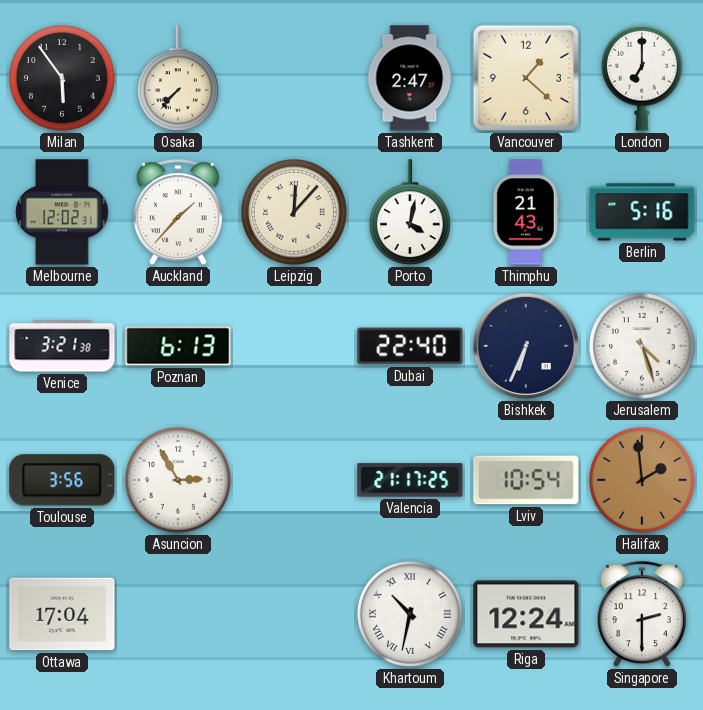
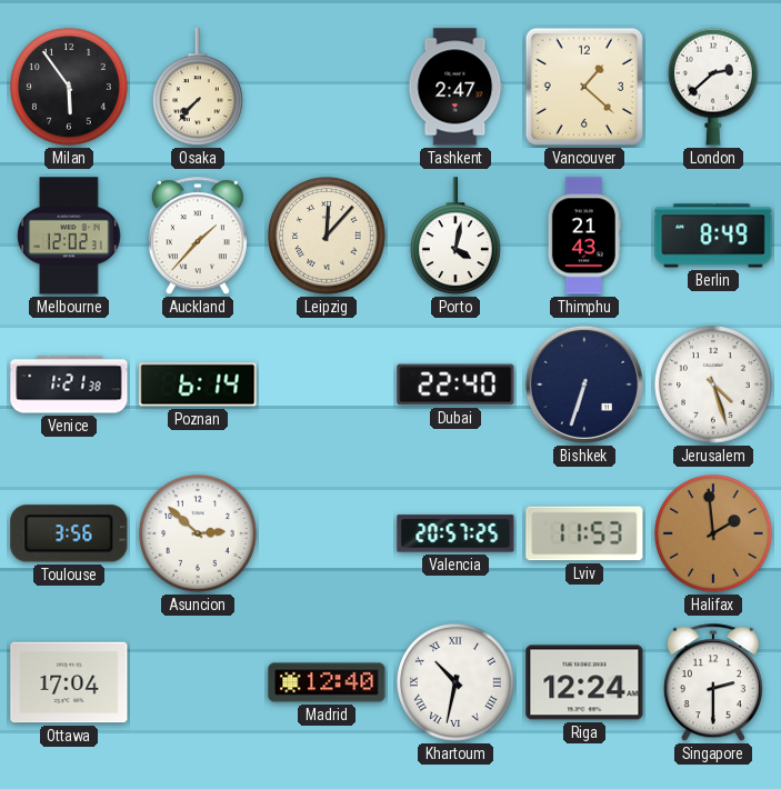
London: 7:00 -> 2:38
Berlin: 5:16 -> 8:49
Venice: 3:21 -> 1:21
Poznan: 6:13 -> 6:14
Bishkek: 6:34 -> 6:33
Asuncion: 2:55 -> 2:52
Valencia: 21:17 -> 20:57
Lviv: 10:54 -> 11:53
Madrid: none -> 12:40
